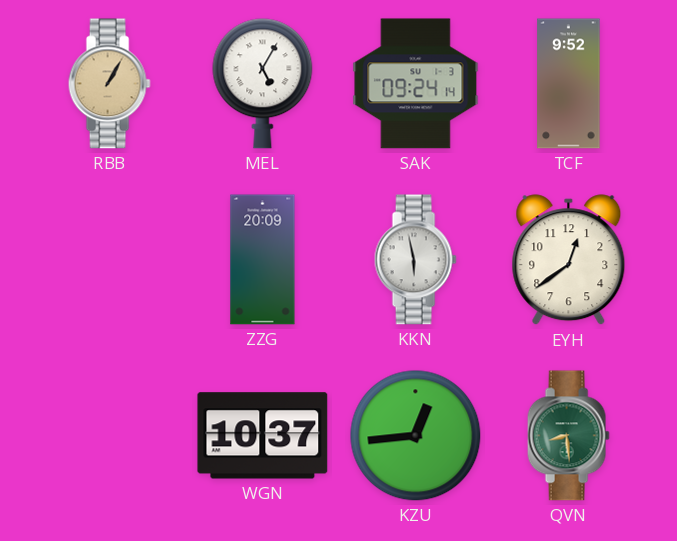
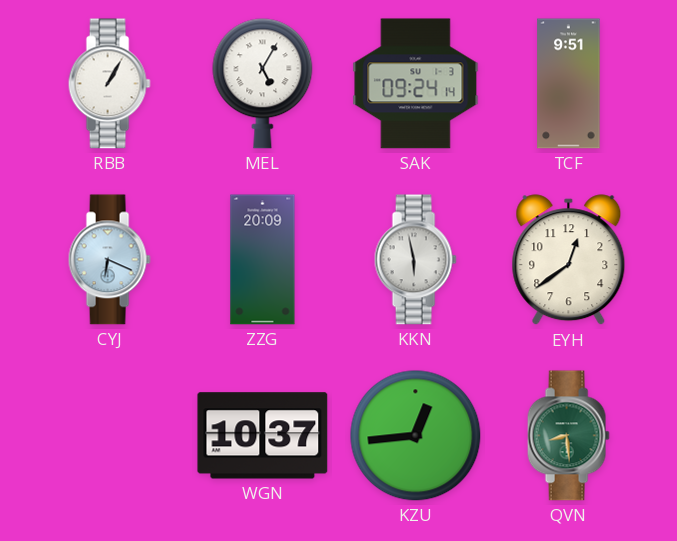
RBB dial: champagne -> white
TCF: 9:52 -> 9:51
CYJ: none -> 6:19
